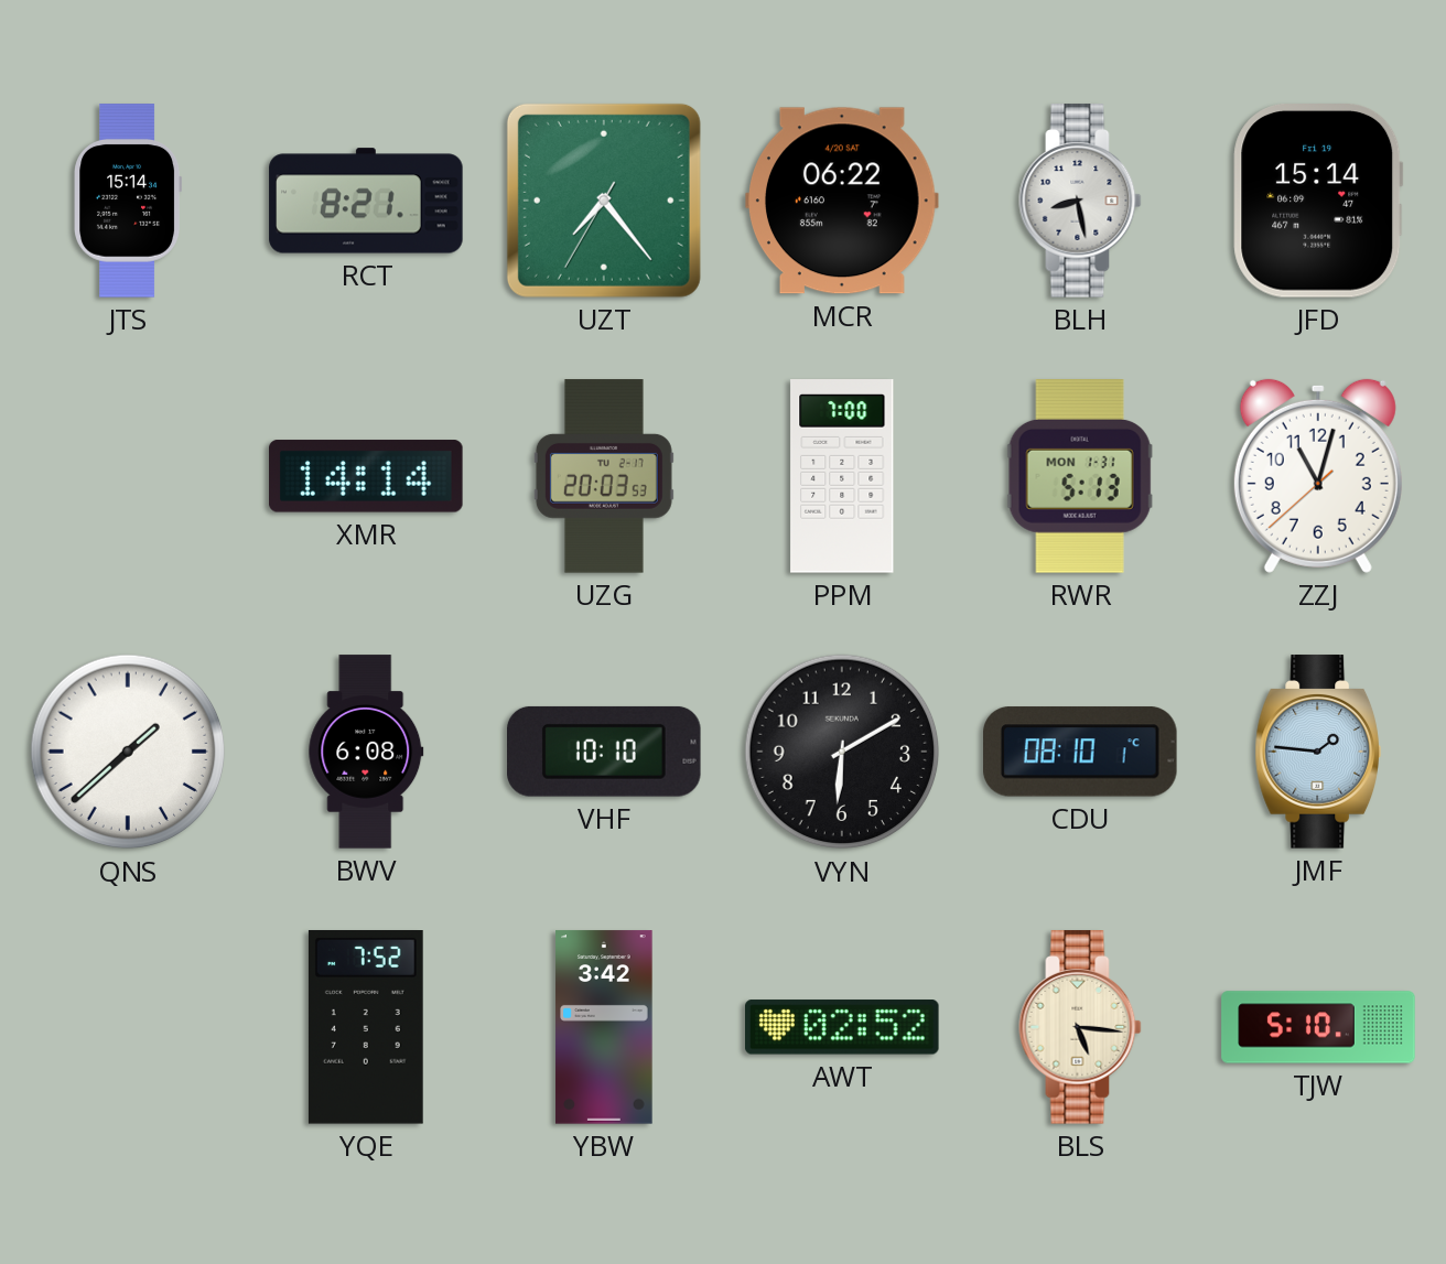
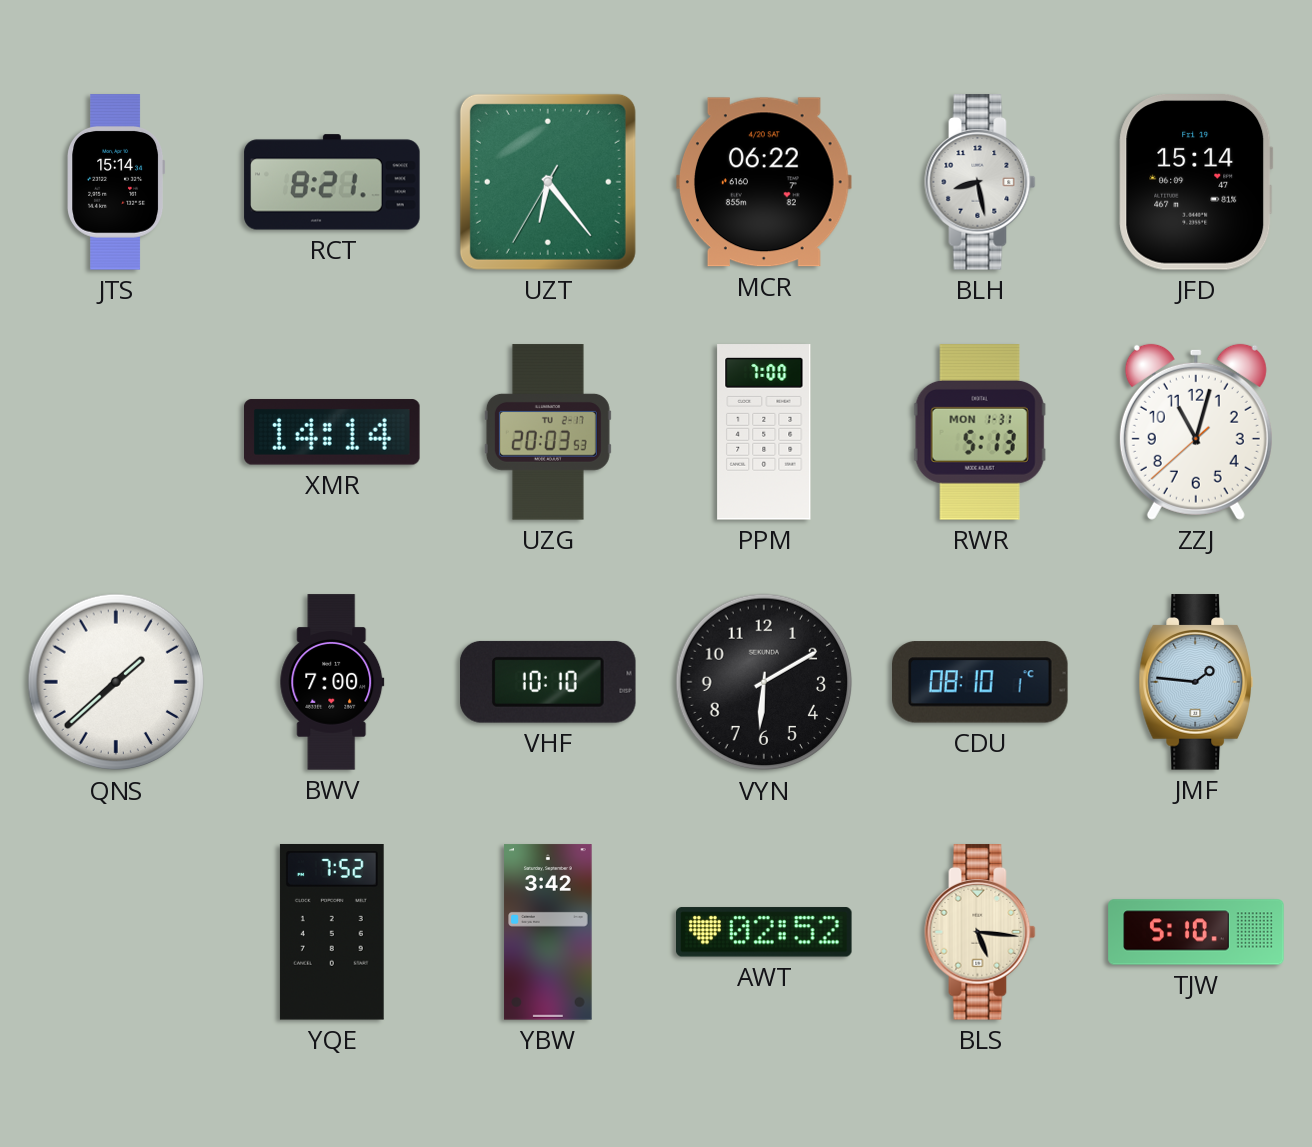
UZT: 7:23 -> 6:23
BWV: 6:08 -> 7:00
